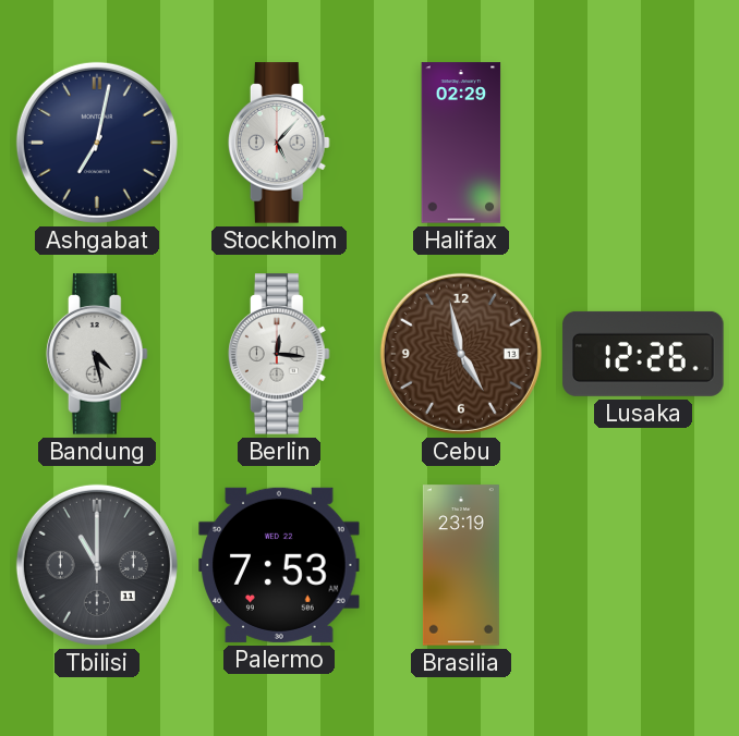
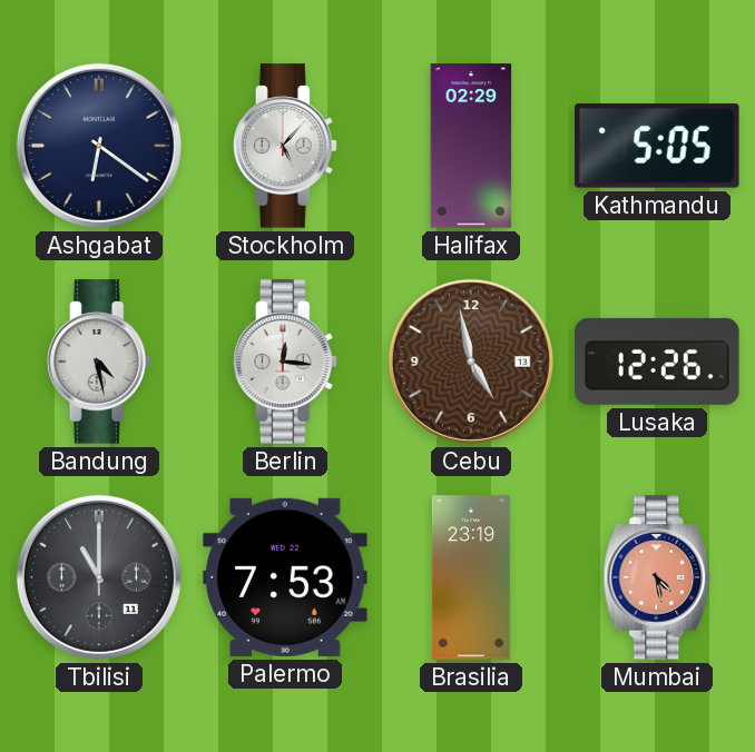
Ashgabat: 7:02 -> 6:21
Kathmandu: none -> 5:05
Mumbai: none -> 4:28
